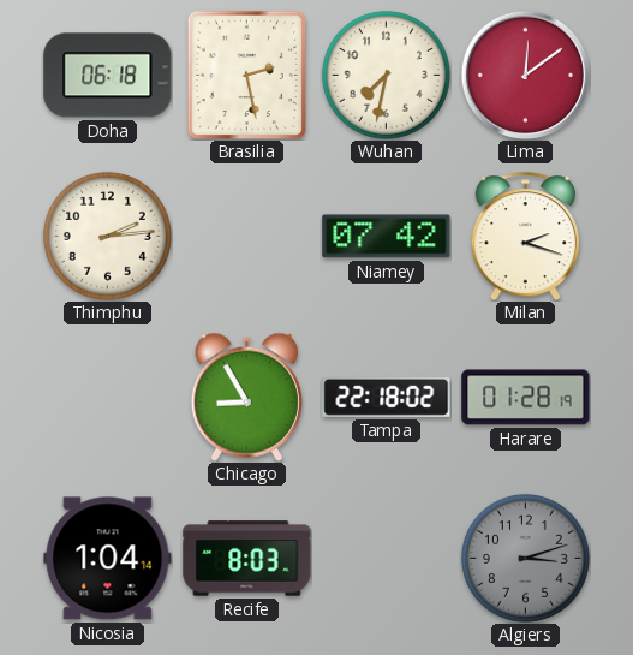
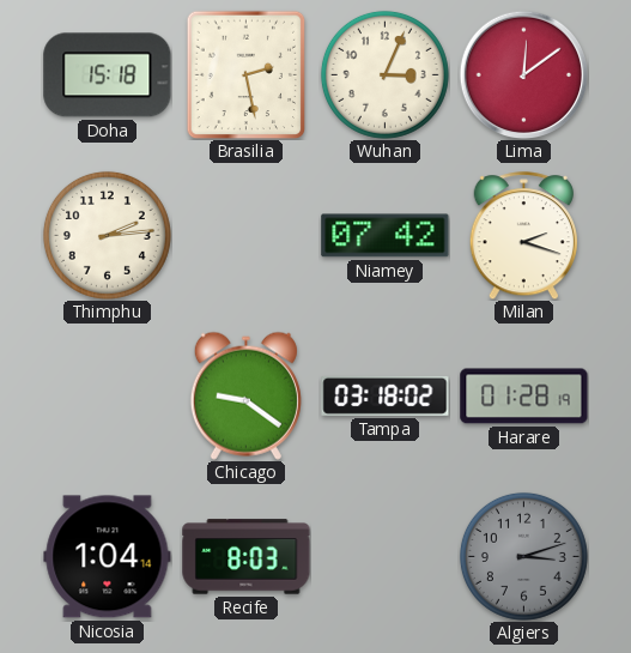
Doha: 06:18 -> 15:18
Wuhan: 7:32 -> 3:04
Chicago: 8:55 -> 9:21
Tampa: 22:18 -> 03:18
